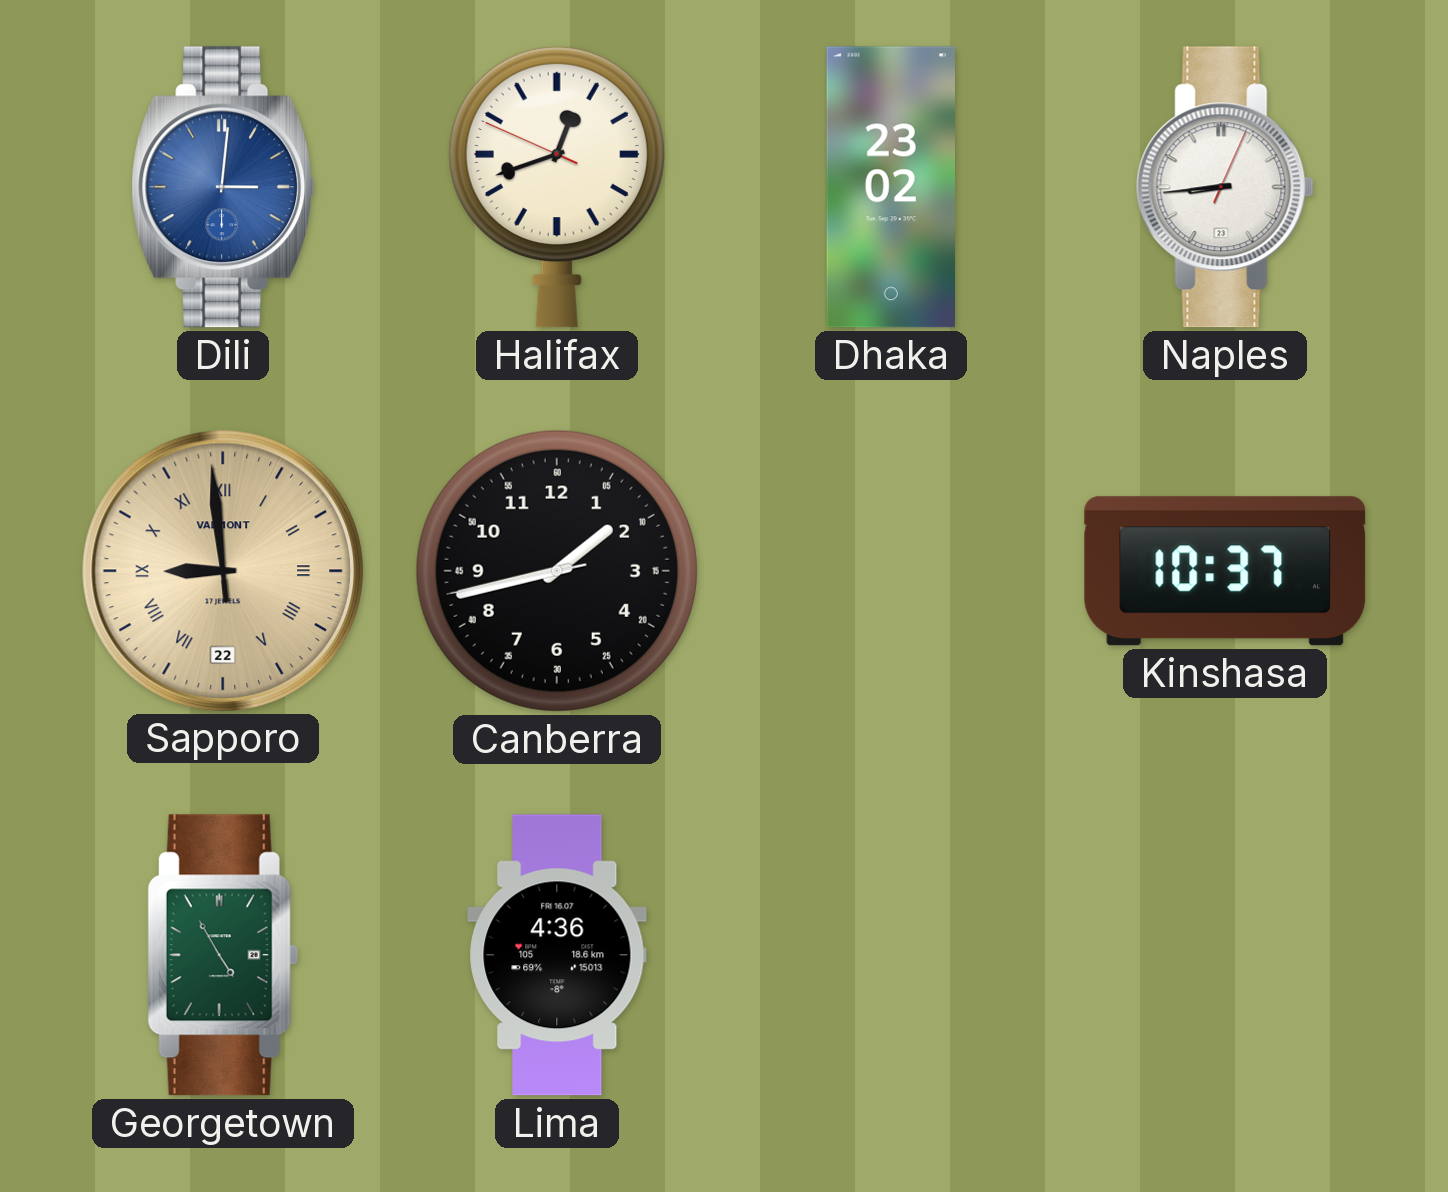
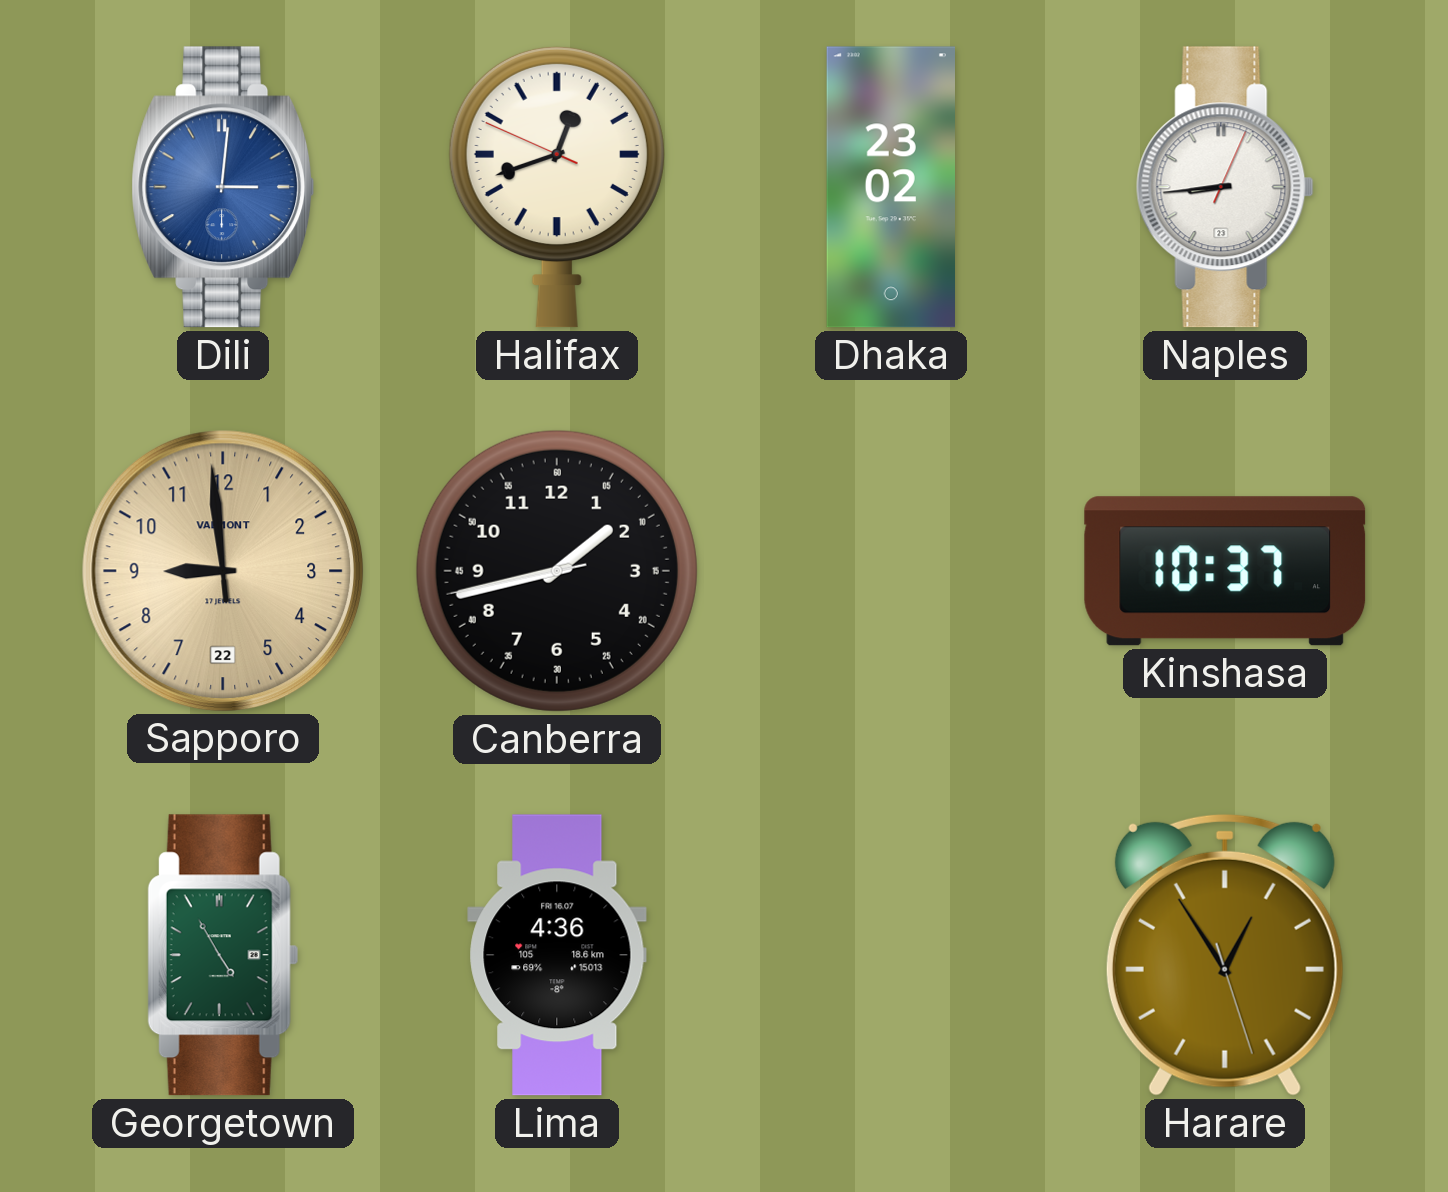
Sapporo numerals: Roman -> Arabic
Harare: none -> 12:54
